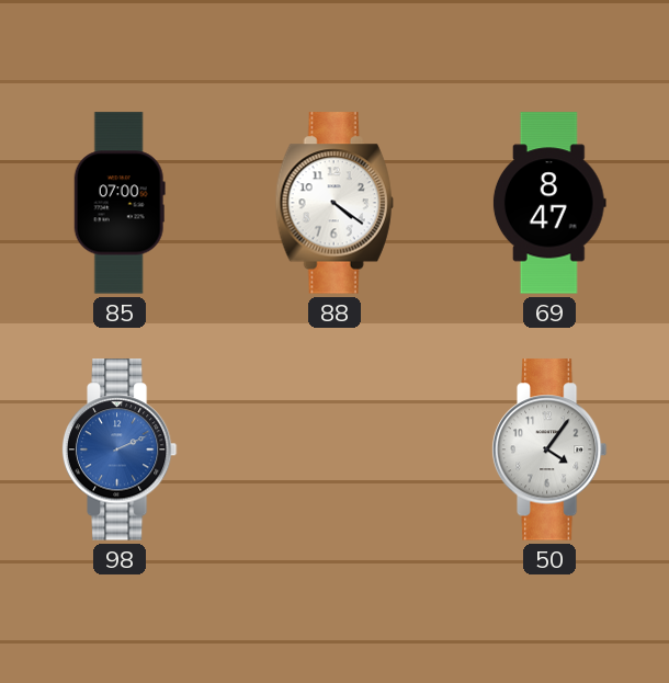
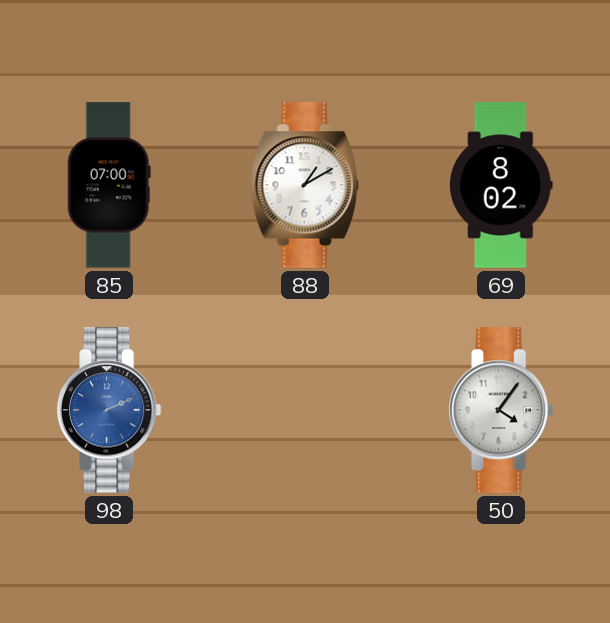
88: 4:21 -> 1:10
69: 8:47 -> 8:02
